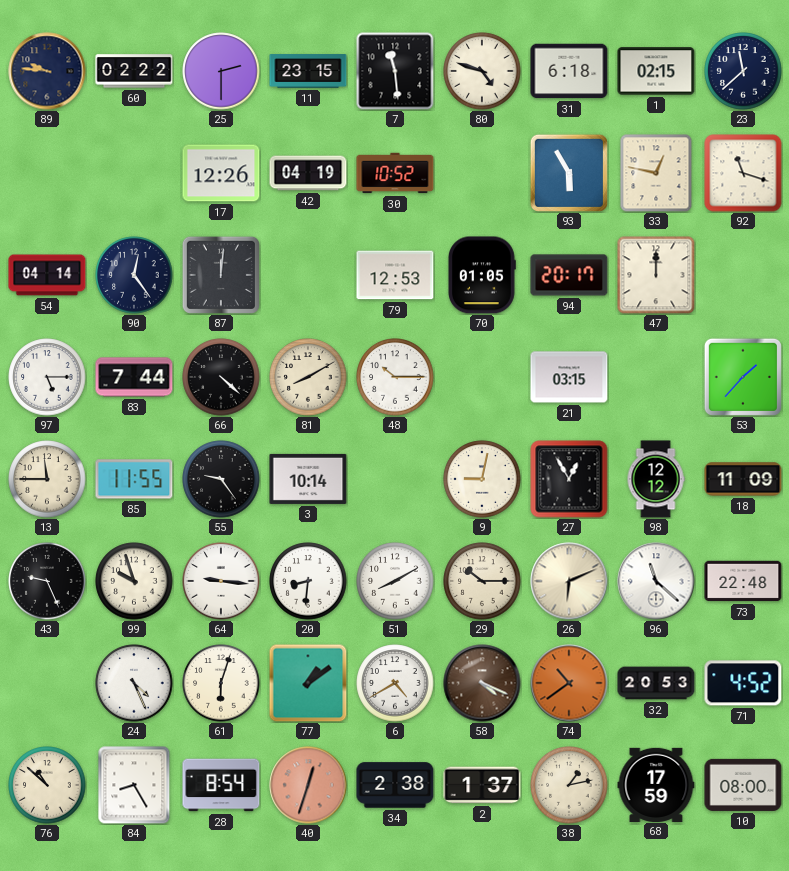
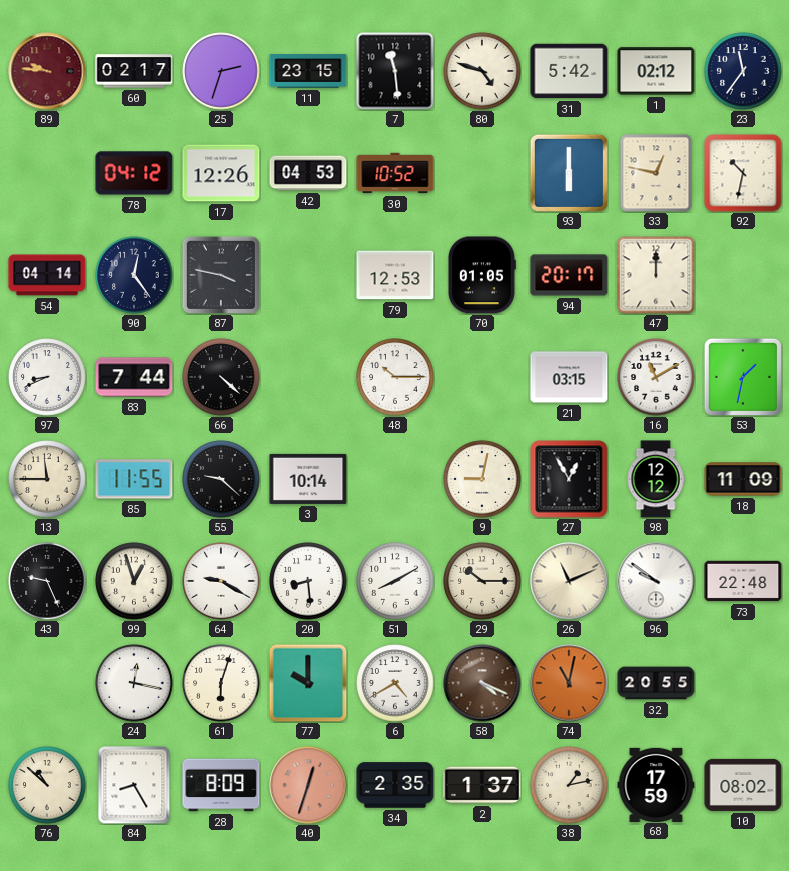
89 dial: navy -> burgundy
60: 02:22 -> 02:17
25: 2:30 -> 2:33
31: 6:18 -> 5:42
1: 02:15 -> 02:12
23: 11:38 -> 11:36
78: none -> 04:12
42: 04:19 -> 04:53
93: 5:55 -> 6:00
92: 11:18 -> 10:32
87: 12:01 -> 3:47
97: 5:15 -> 8:41
81: 8:10 -> none
16: none -> 11:10
53: 1:37 -> 1:32
55: 9:24 -> 9:22
99: 9:57 -> 12:57
64: 9:16 -> 9:20
20: 8:31 -> 8:29
26: 6:11 -> 11:11
96: 11:22 -> 9:51
24: 4:26 -> 12:17
77: 1:09 -> 10:00
74: 10:39 -> 11:02
32: 20:53 -> 20:55
71: 4:52 -> none
28: 8:54 -> 8:09
34: 2:38 -> 2:35
10: 08:00 -> 08:02
